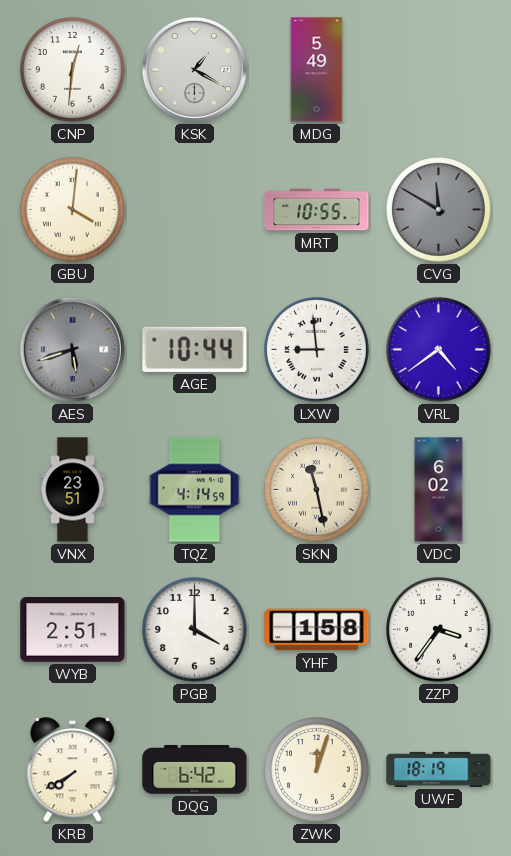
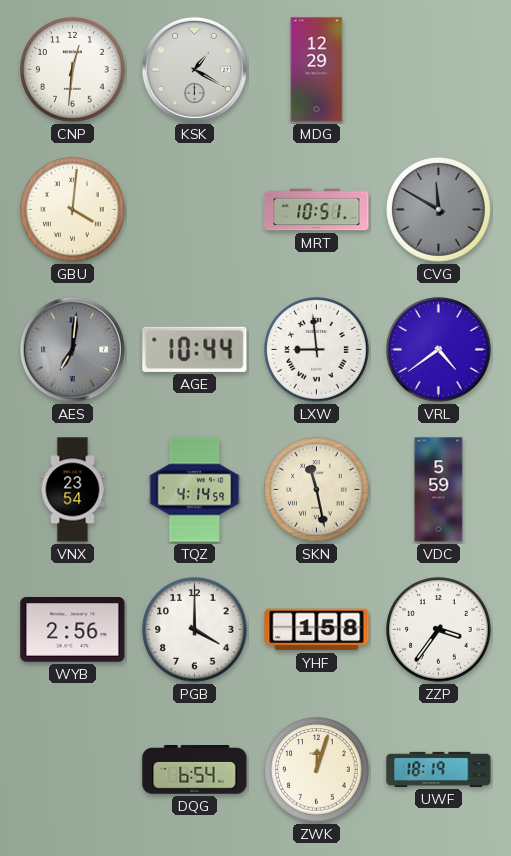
MDG: 5:49 -> 12:29
MRT: 10:55 -> 10:51
AES: 5:42 -> 7:01
VNX: 23:51 -> 23:54
VDC: 6:02 -> 5:59
WYB: 2:51 -> 2:56
KRB: 7:40 -> none
DQG: 6:42 -> 6:54
